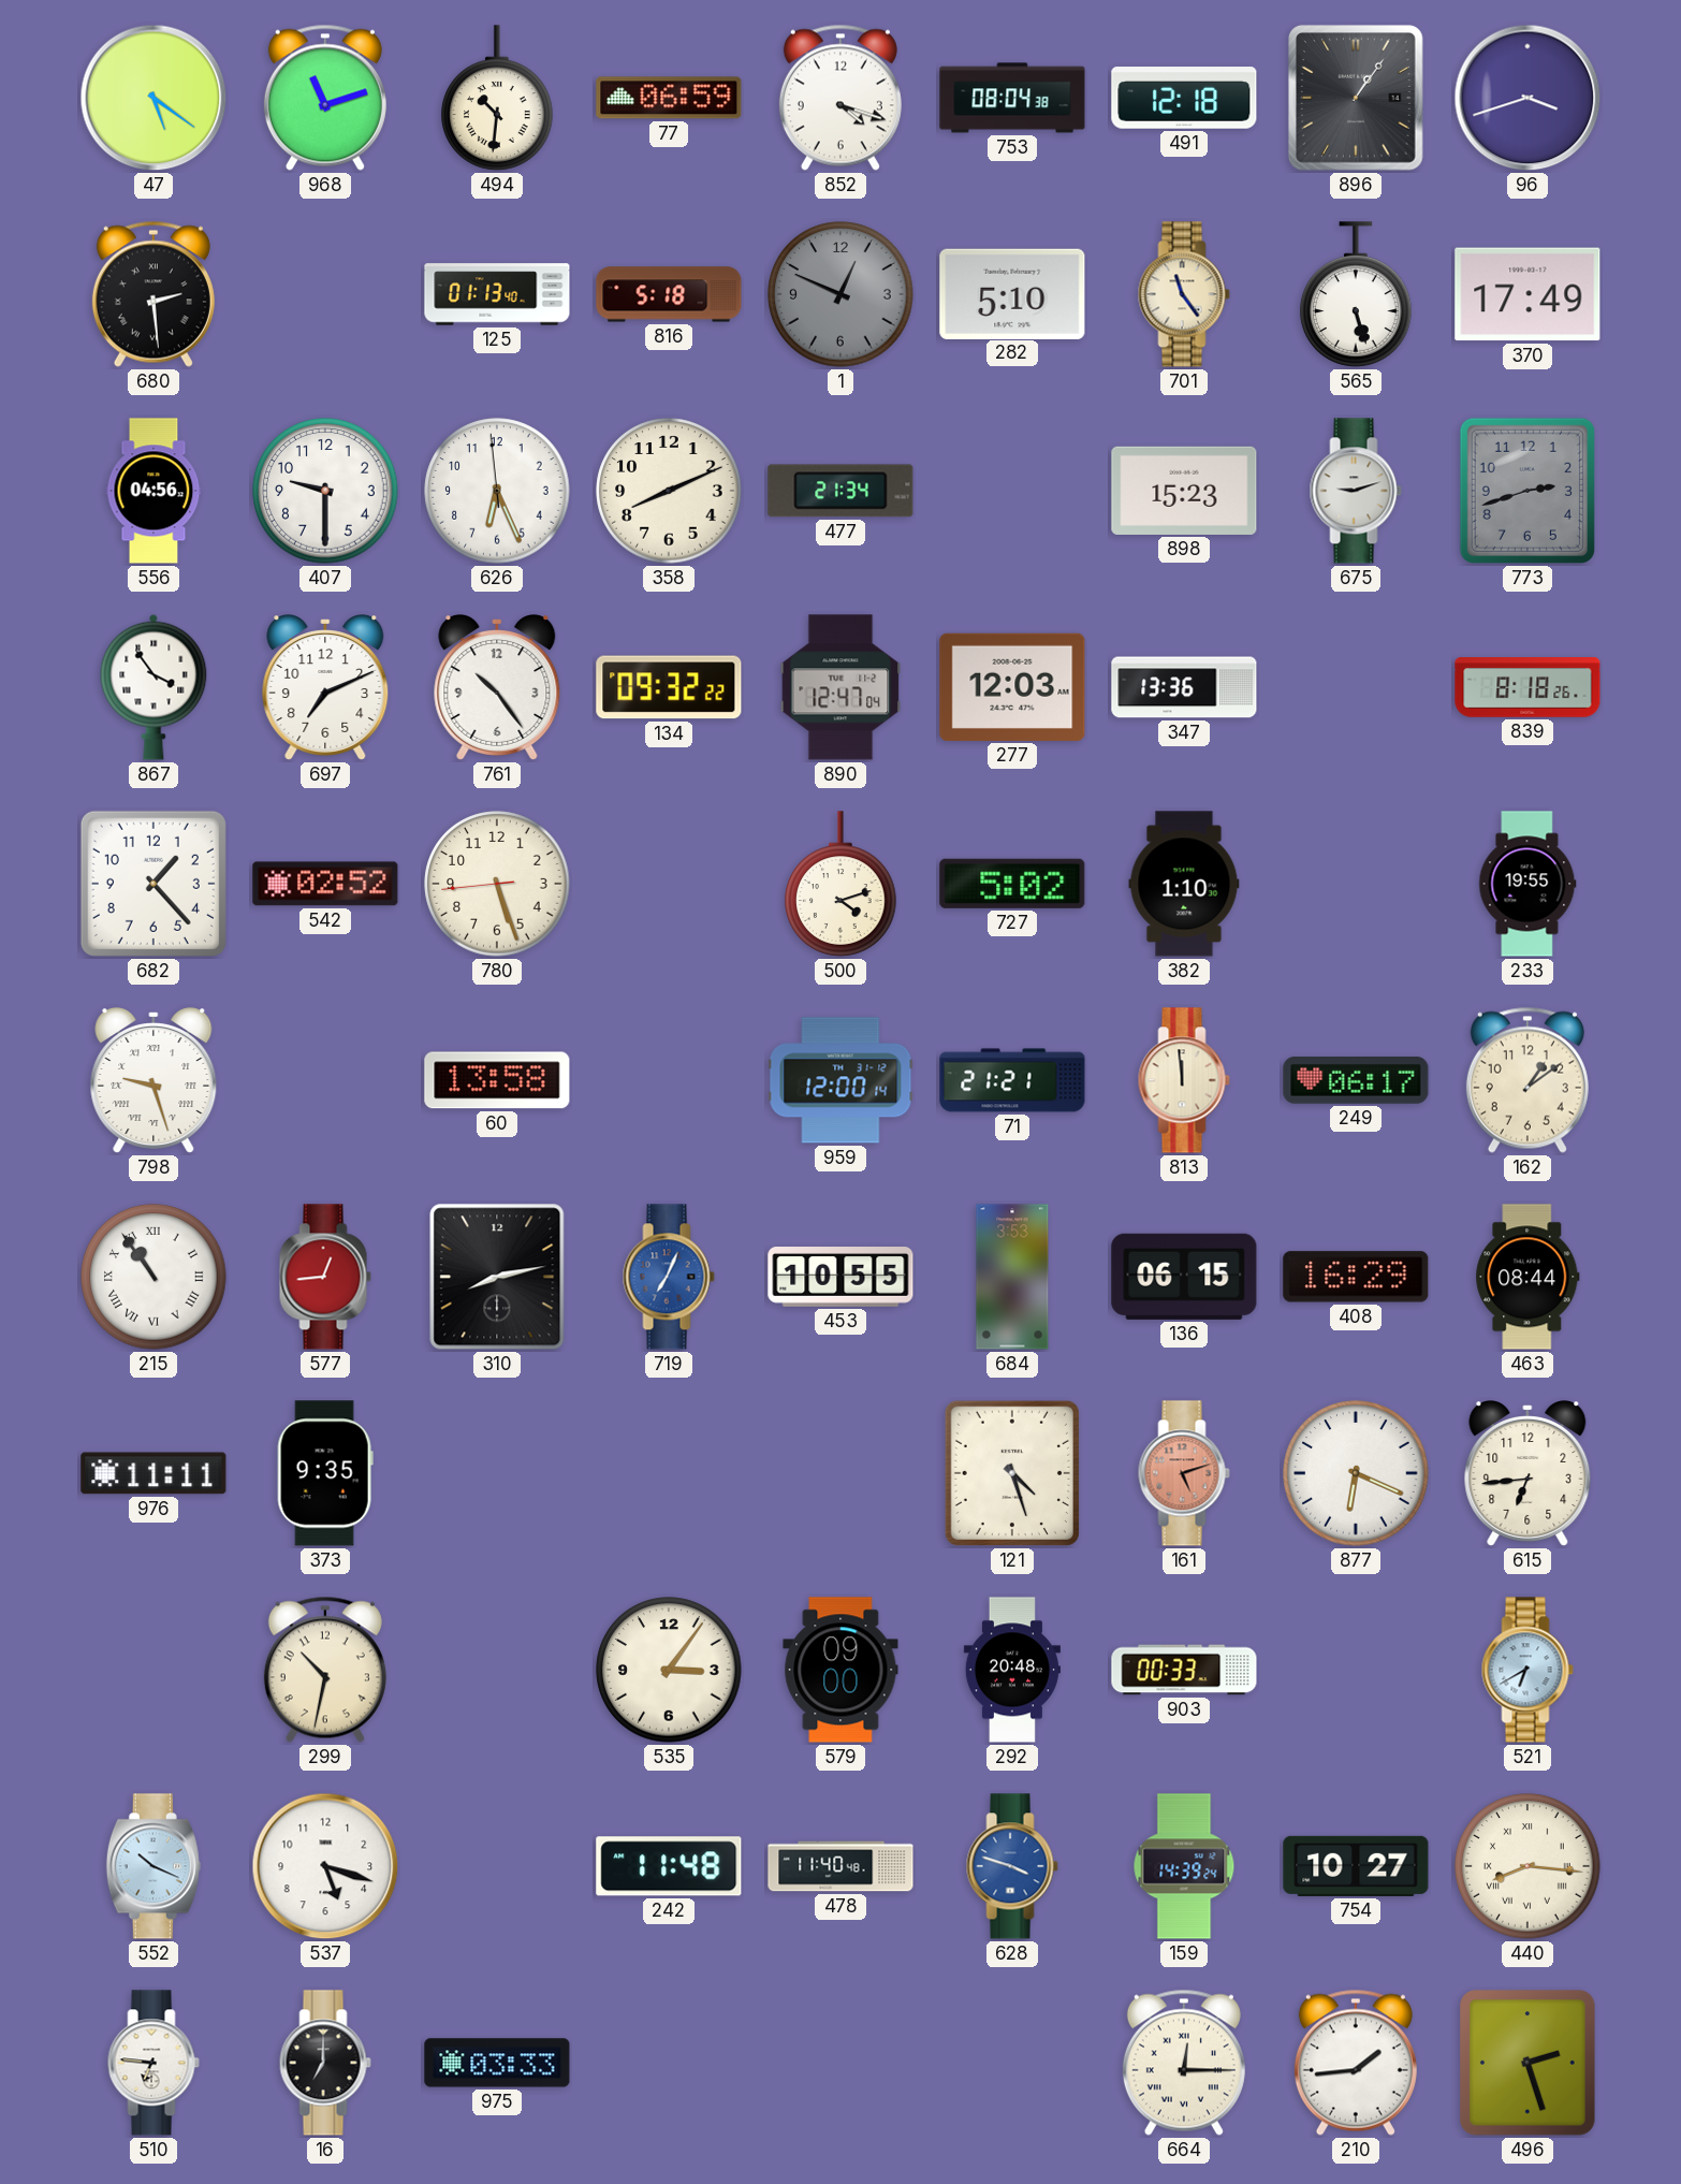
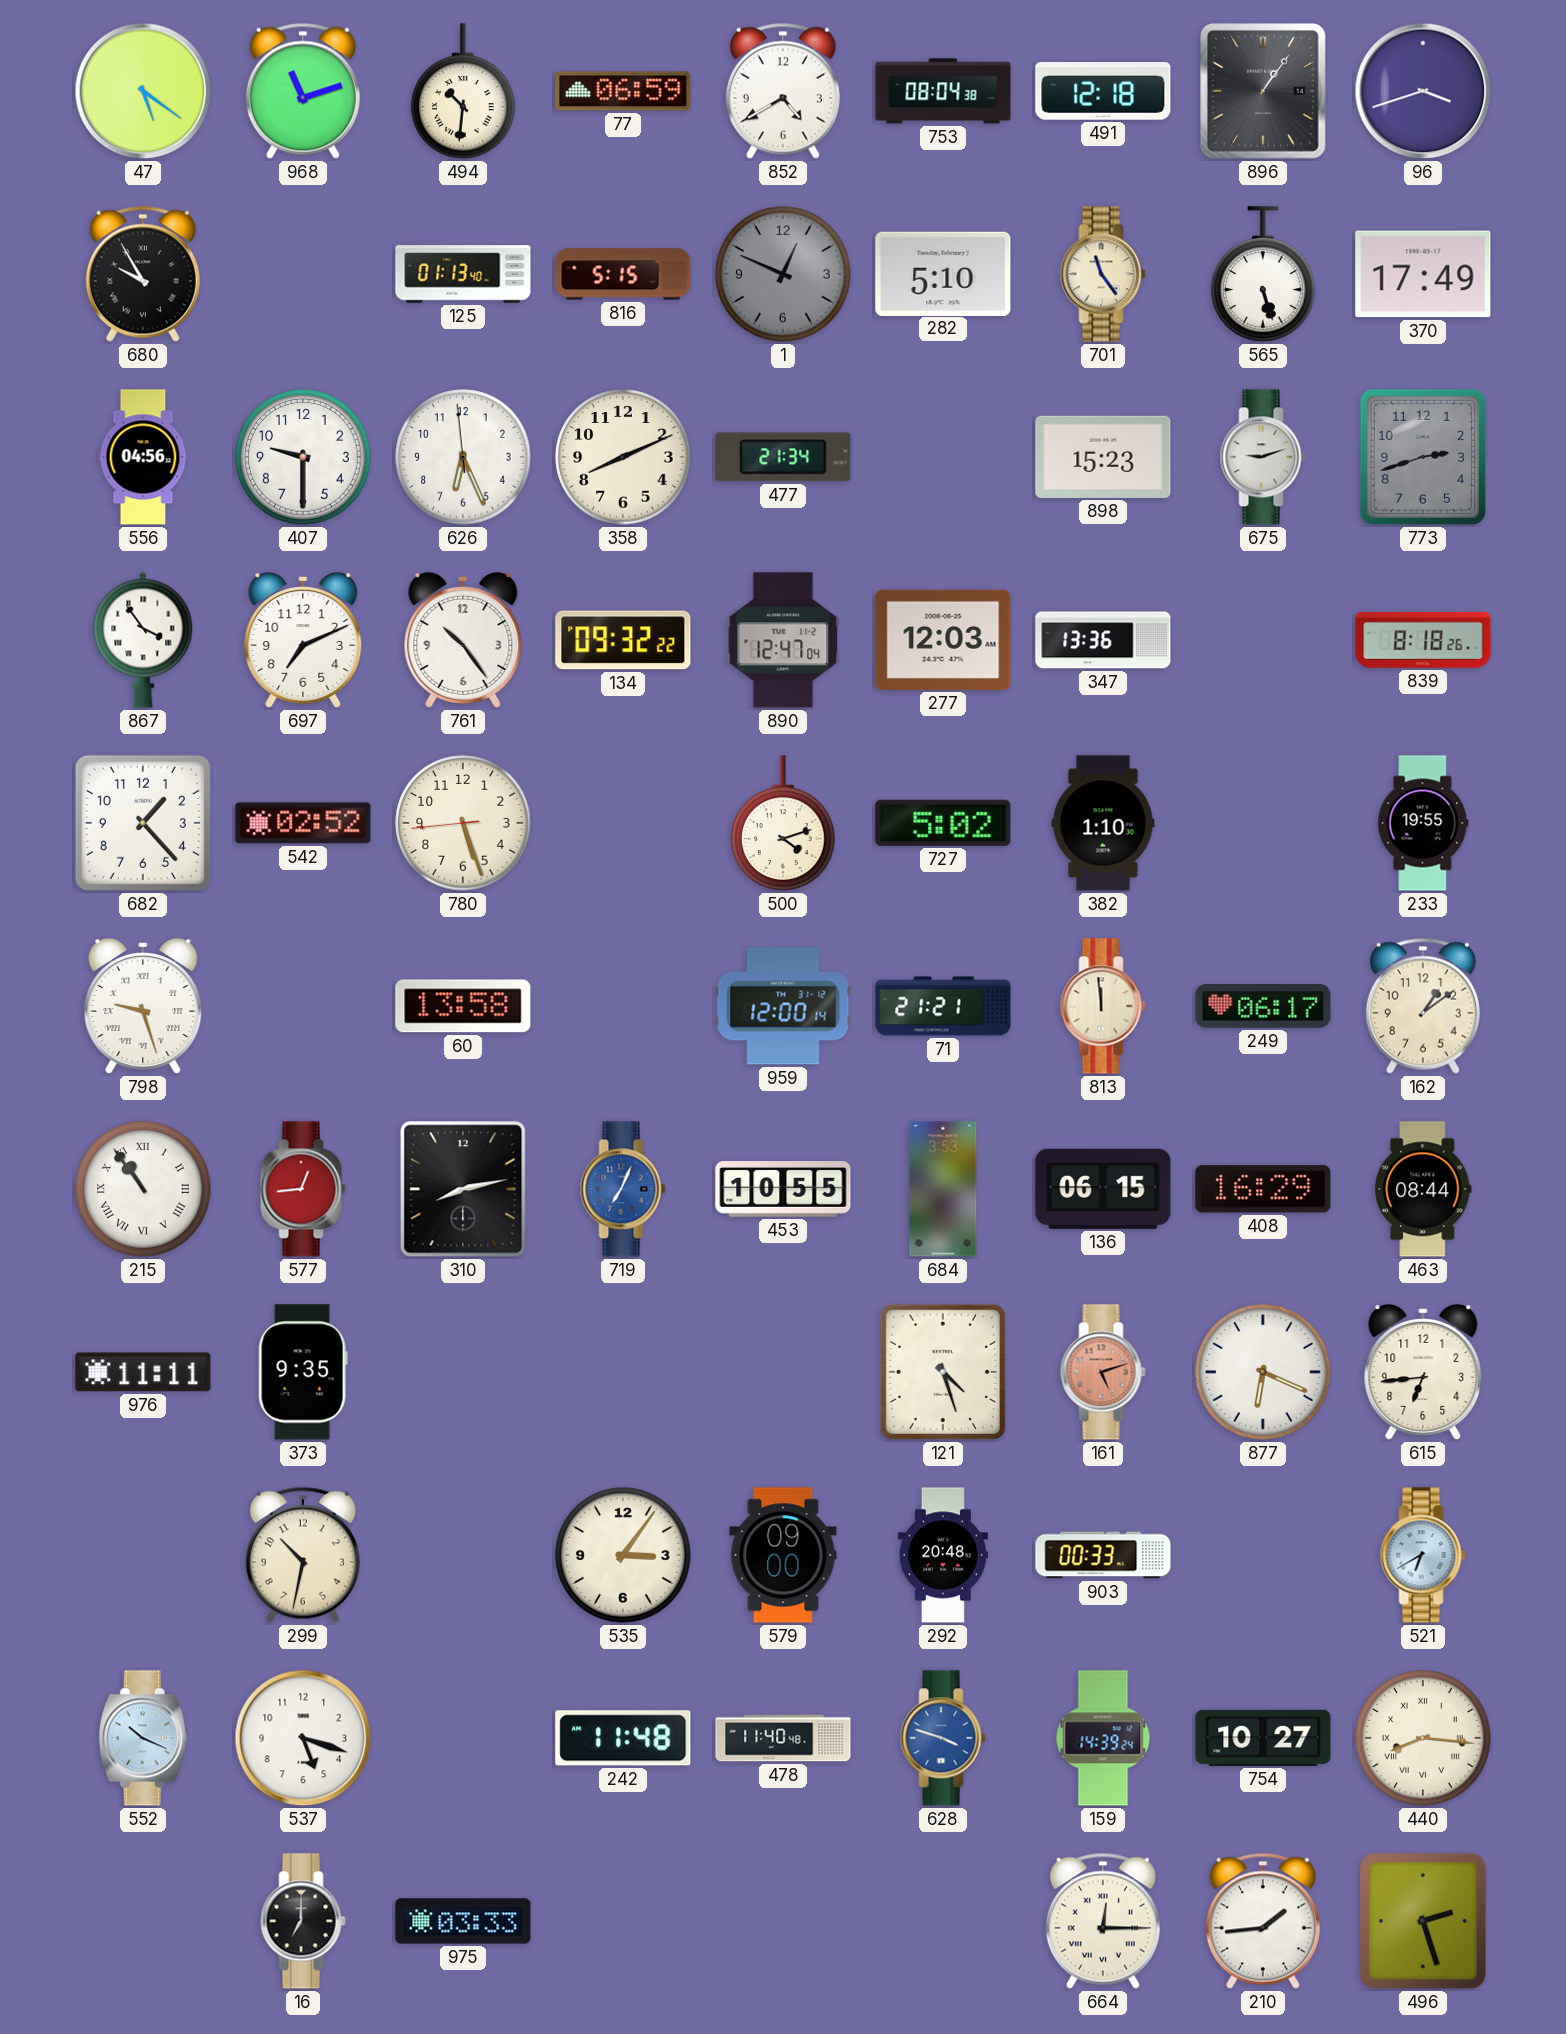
852: 4:18 -> 4:40
680: 2:29 -> 9:55
816: 5:18 -> 5:15
510: 6:46 -> none
